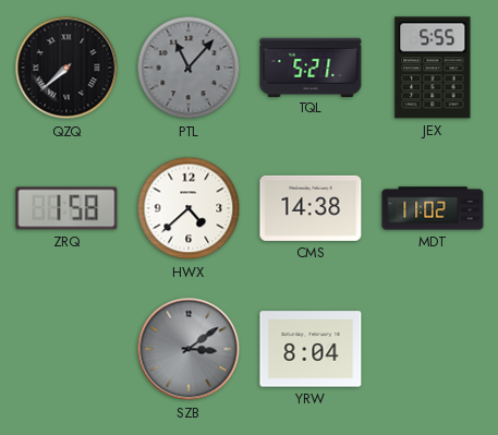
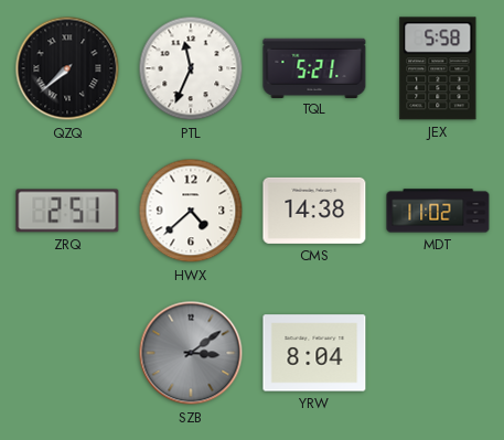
PTL: 11:07 -> 11:34
PTL dial: grey -> white
JEX: 5:55 -> 5:58
ZRQ: 1:58 -> 2:51
